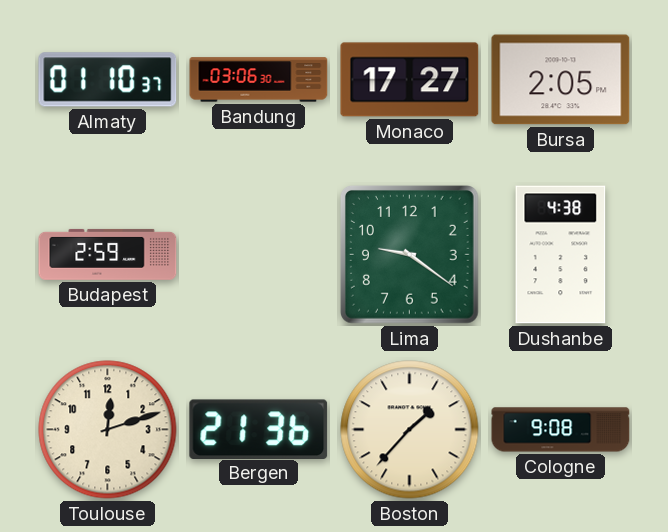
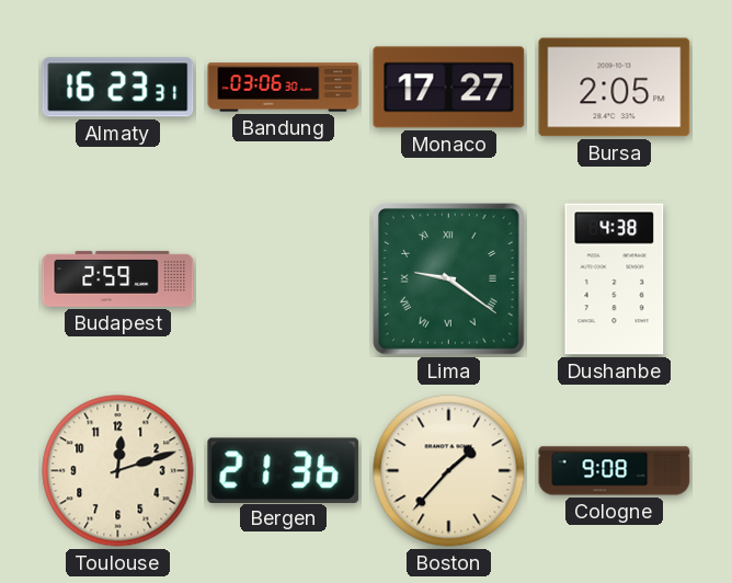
Almaty: 01:10 -> 16:23
Lima numerals: Arabic -> Roman
